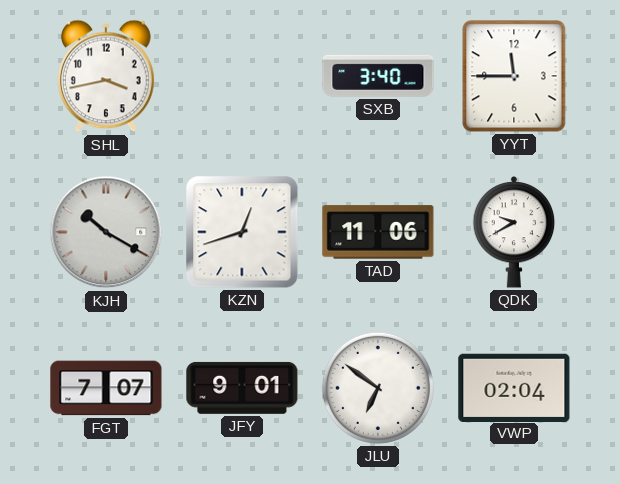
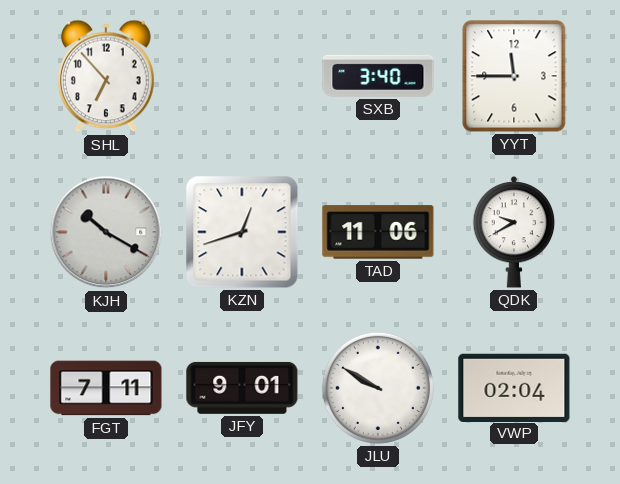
SHL: 3:43 -> 6:53
FGT: 7:07 -> 7:11
JLU: 6:51 -> 9:50
